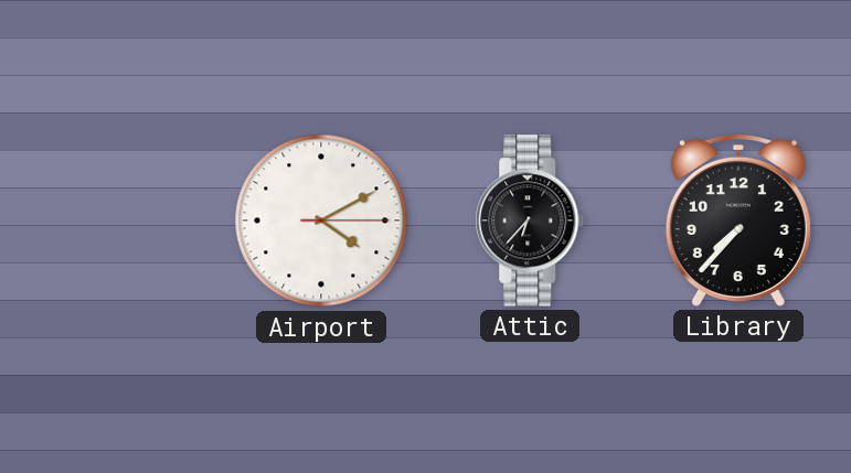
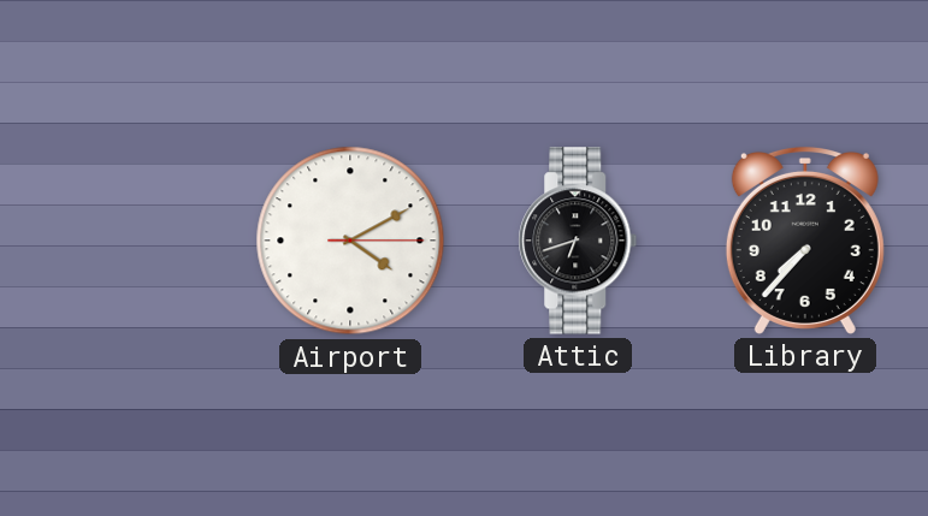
Attic: 6:37 -> 6:42
